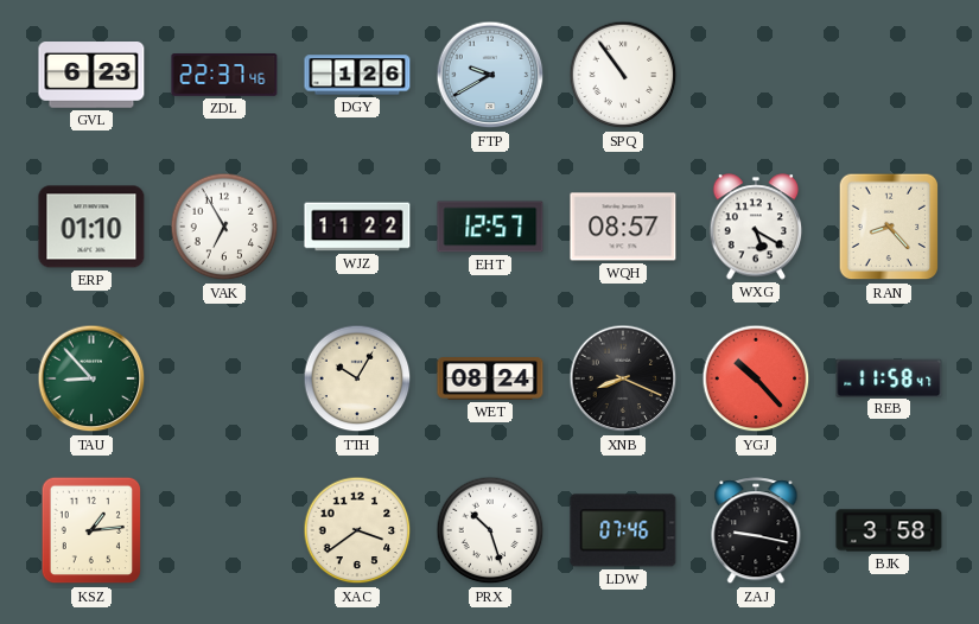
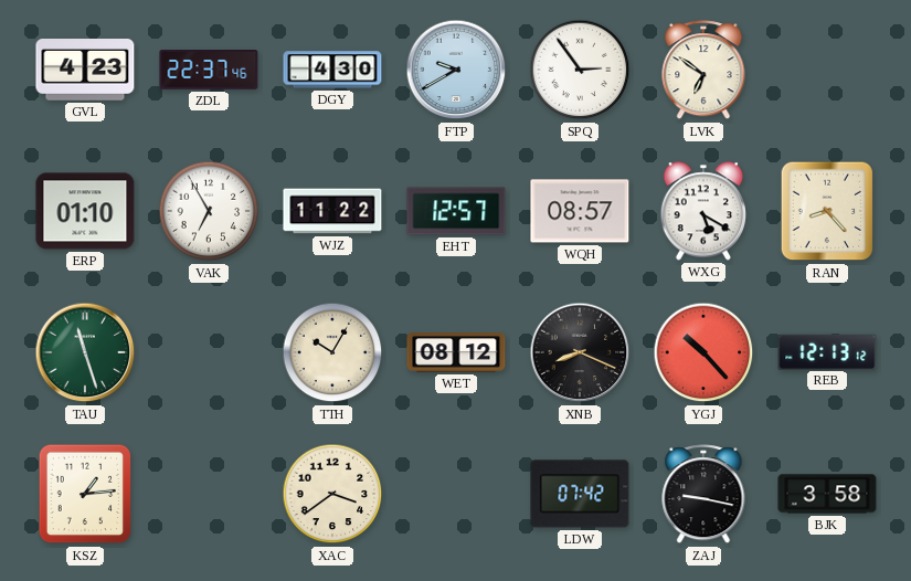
GVL: 6:23 -> 4:23
DGY: 1:26 -> 4:30
SPQ: 10:54 -> 2:54
LVK: none -> 6:51
TAU: 8:53 -> 11:27
WET: 08:24 -> 08:12
REB: 11:58 -> 12:13
PRX: 10:27 -> none
LDW: 07:46 -> 07:42
